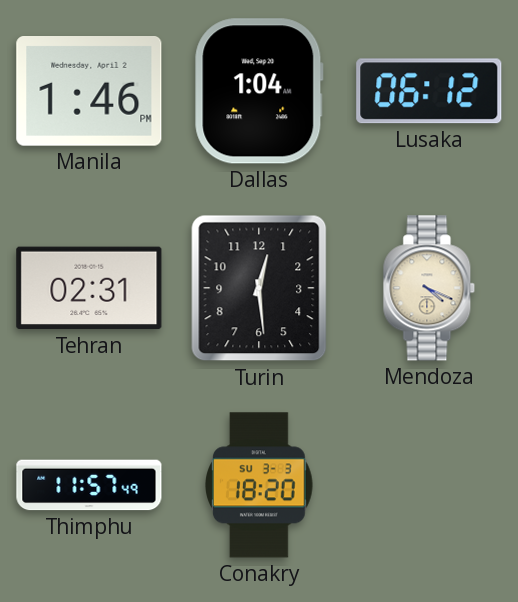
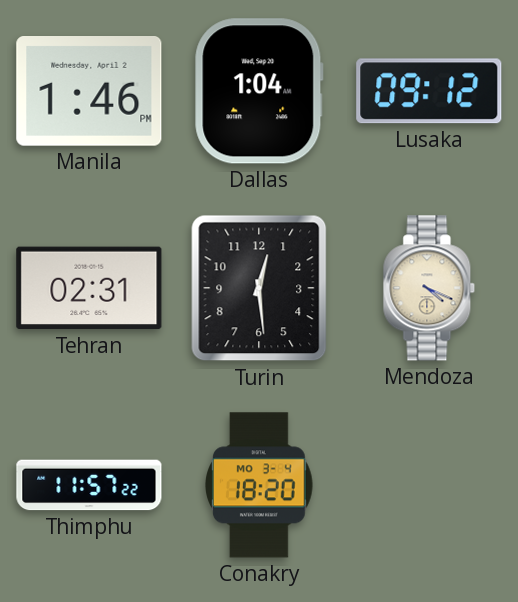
Lusaka: 06:12 -> 09:12
Thimphu: 11:57:49 -> 11:57:22
Conakry date: SU 3-3 -> MO 3-4
